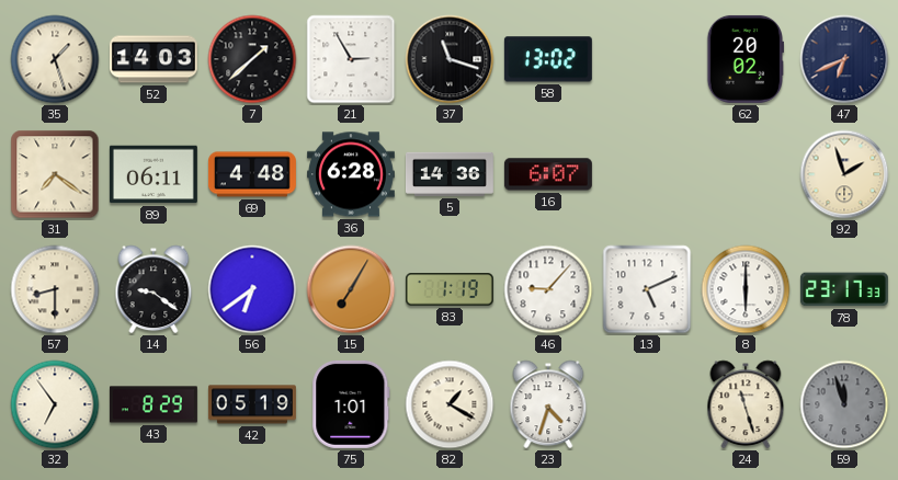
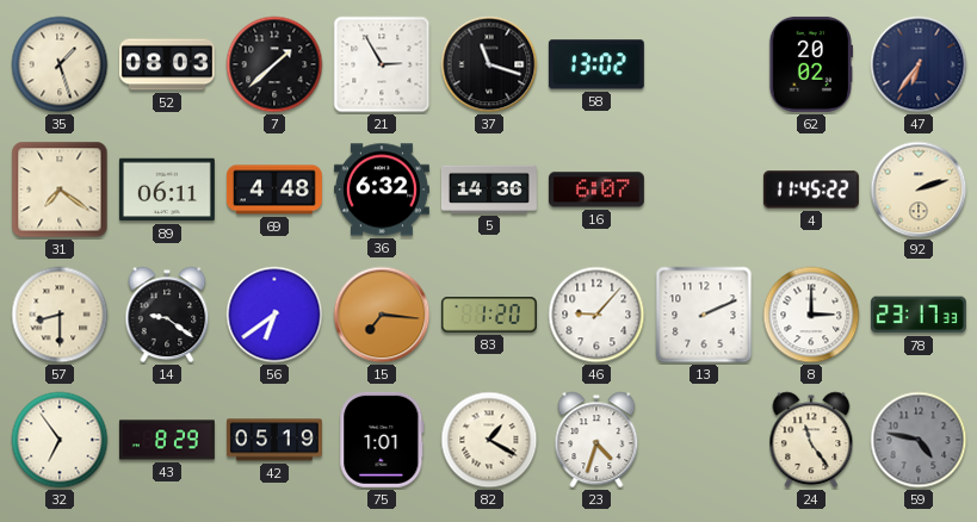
52: 14:03 -> 08:03
47: 6:41 -> 6:36
36: 6:28 -> 6:32
4: none -> 11:45
92: 1:57 -> 2:12
15: 7:05 -> 7:16
83: 1:19 -> 1:20
13: 5:11 -> 2:11
8: 6:00 -> 3:00
24: 11:27 -> 11:24
59: 11:57 -> 4:47
